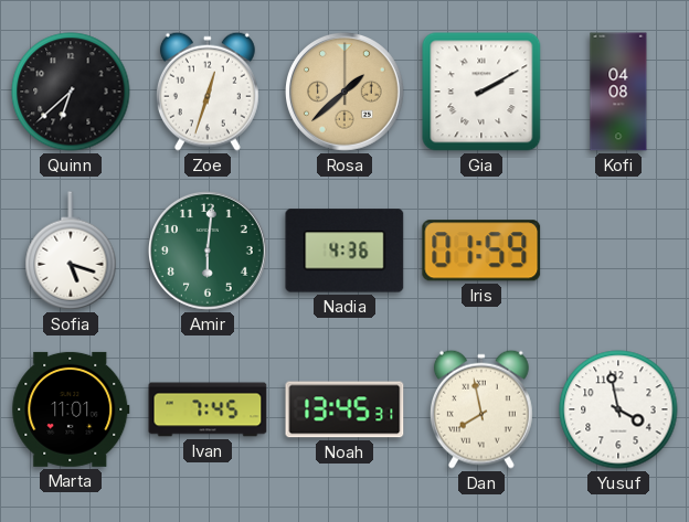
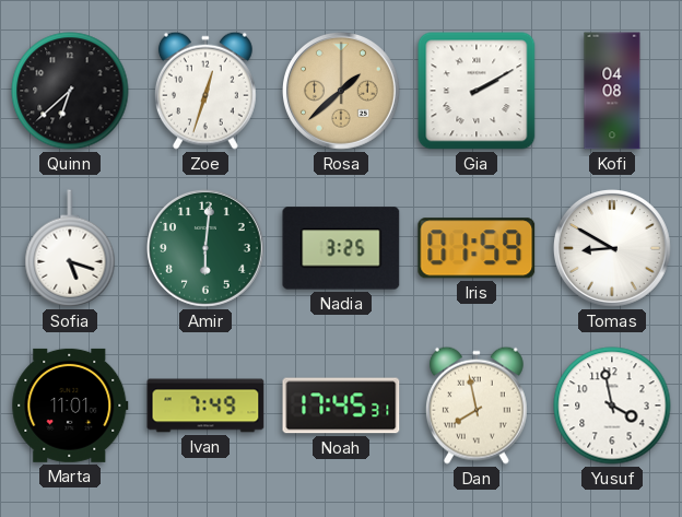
Nadia: 4:36 -> 3:25
Tomas: none -> 8:50
Ivan: 7:45 -> 7:49
Noah: 13:45 -> 17:45
